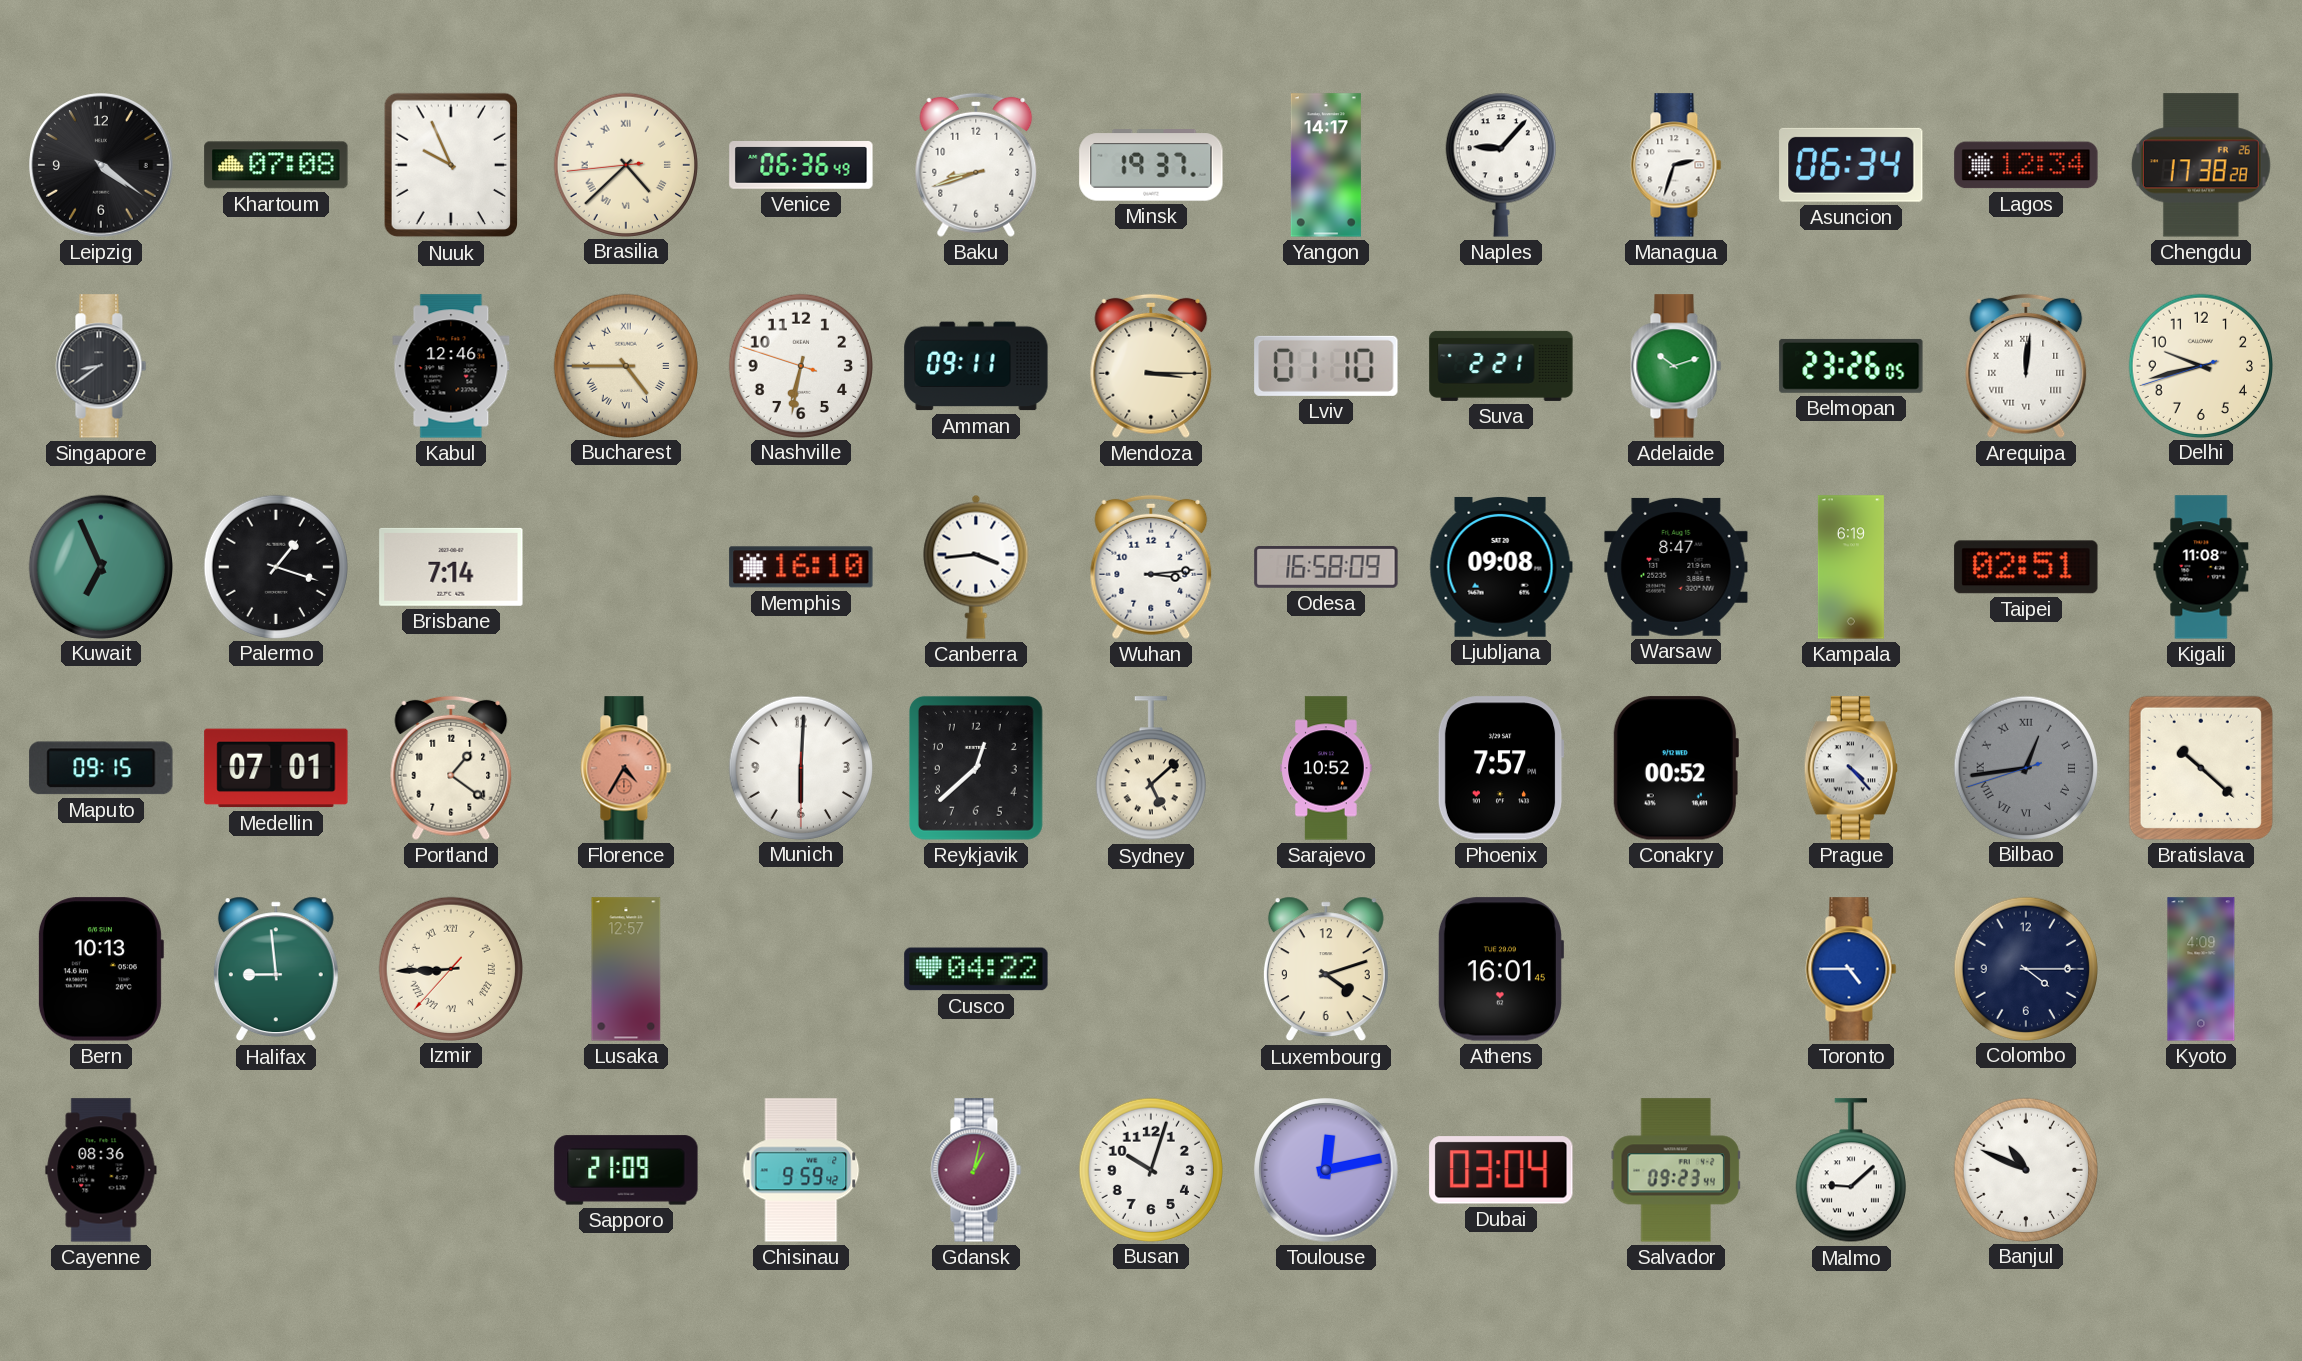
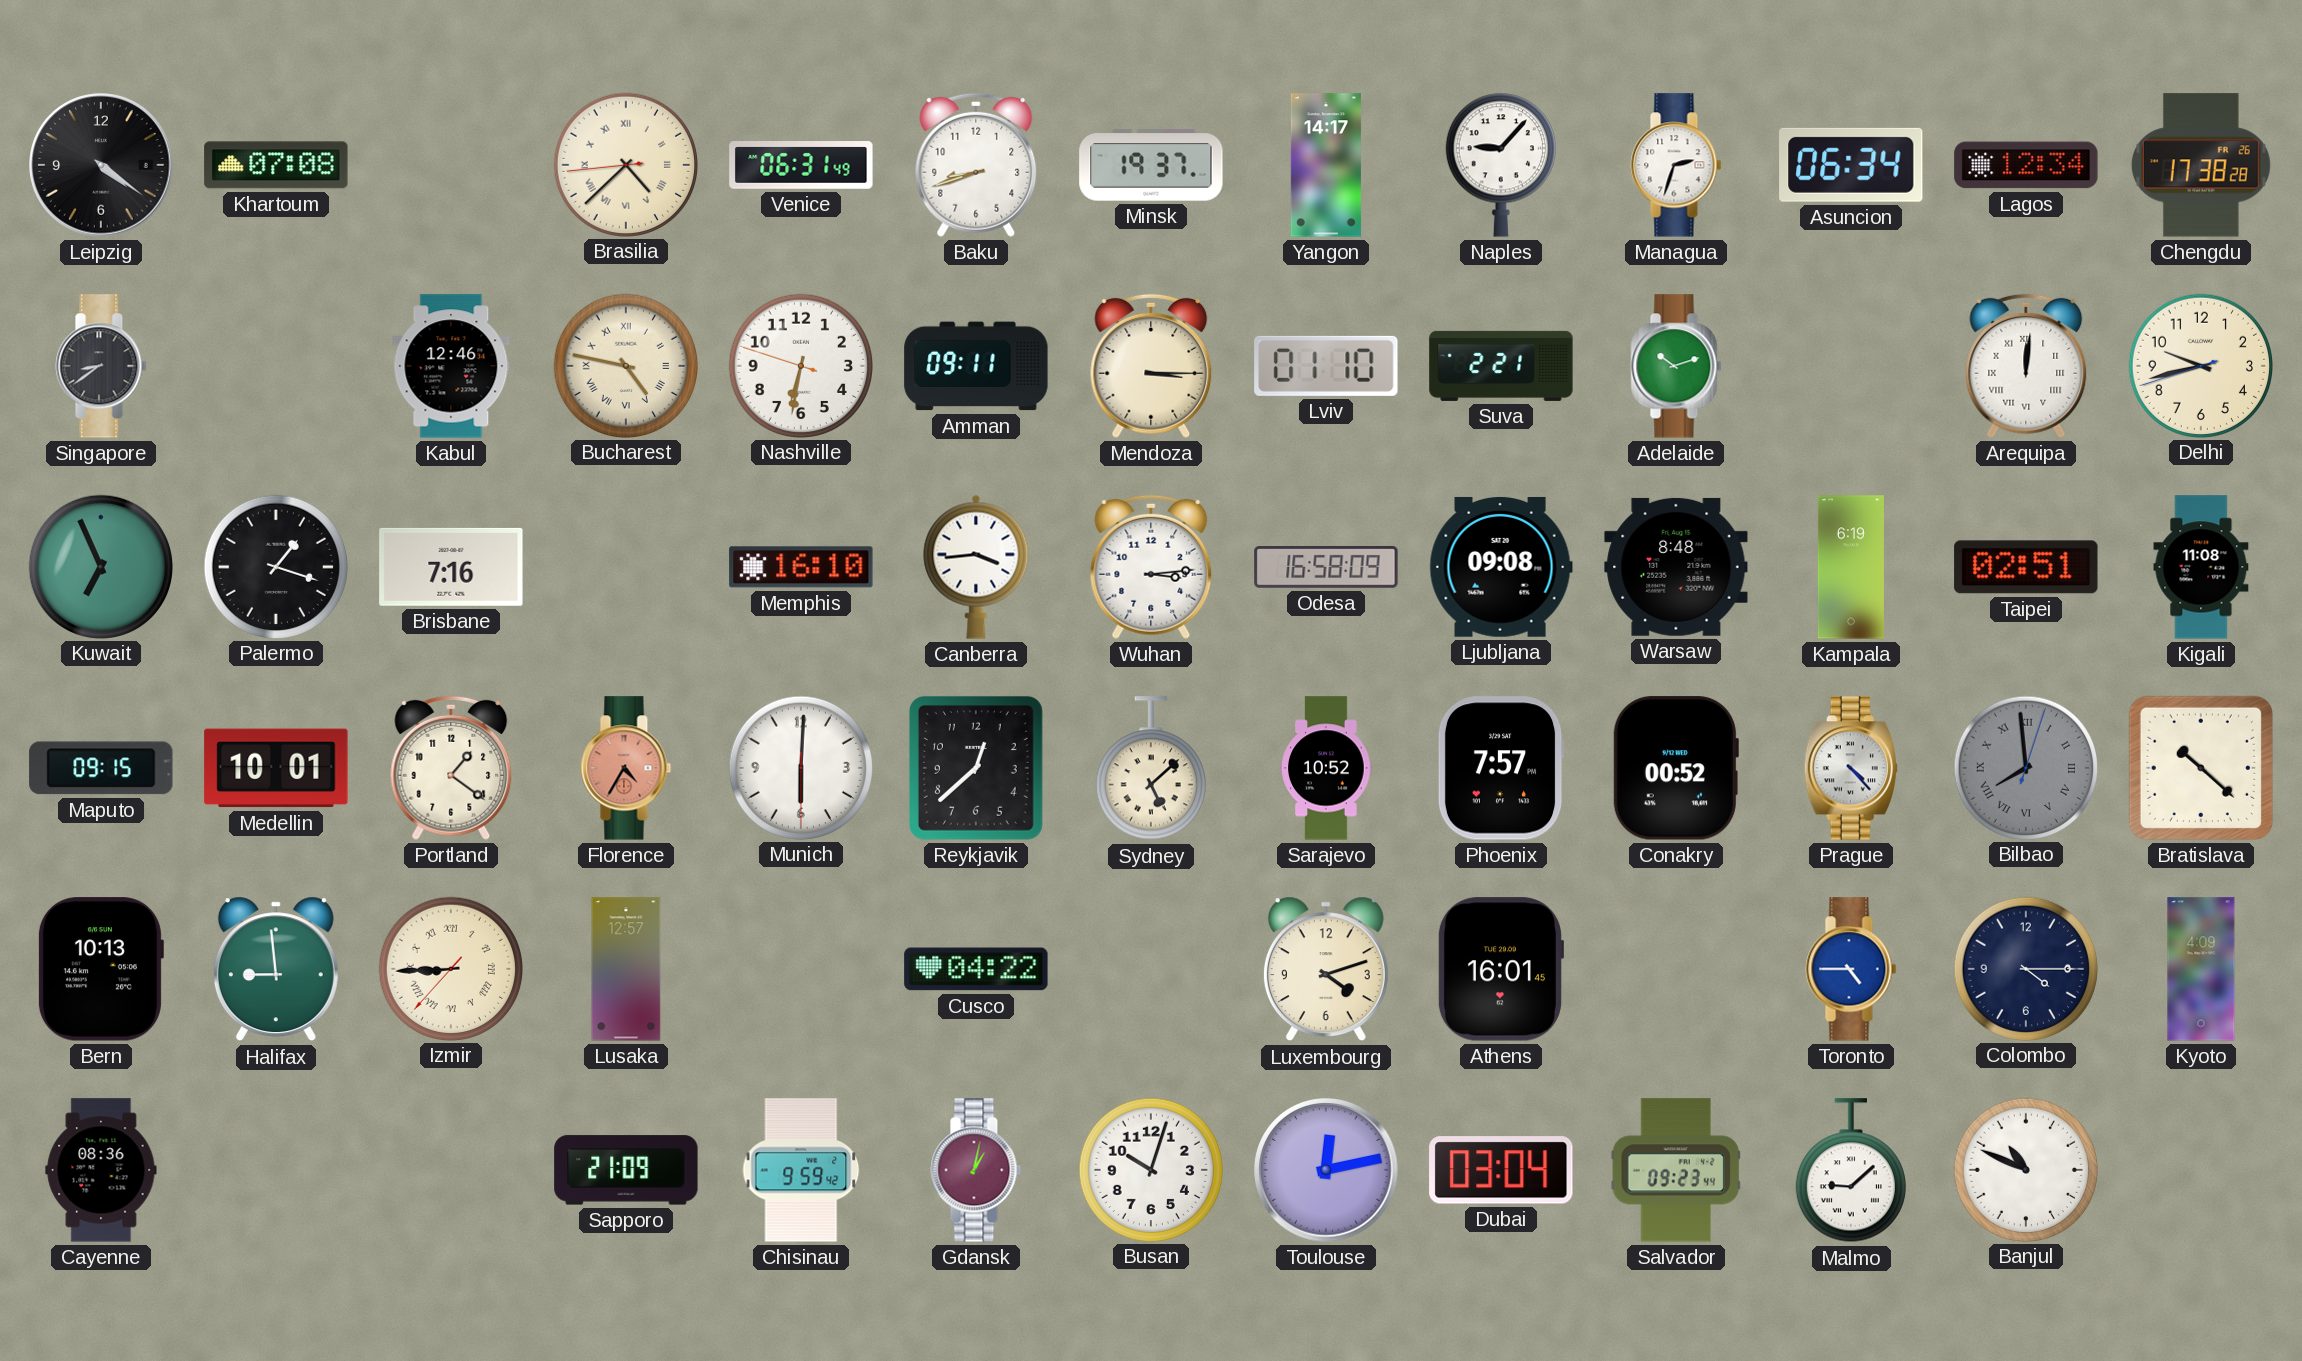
Nuuk: 9:56 -> none
Venice: 06:36 -> 06:31
Bucharest: 4:45 -> 4:47
Belmopan: 23:26 -> none
Brisbane: 7:14 -> 7:16
Warsaw: 8:47 -> 8:48
Medellin: 07:01 -> 10:01
Bilbao: 12:43 -> 7:59
